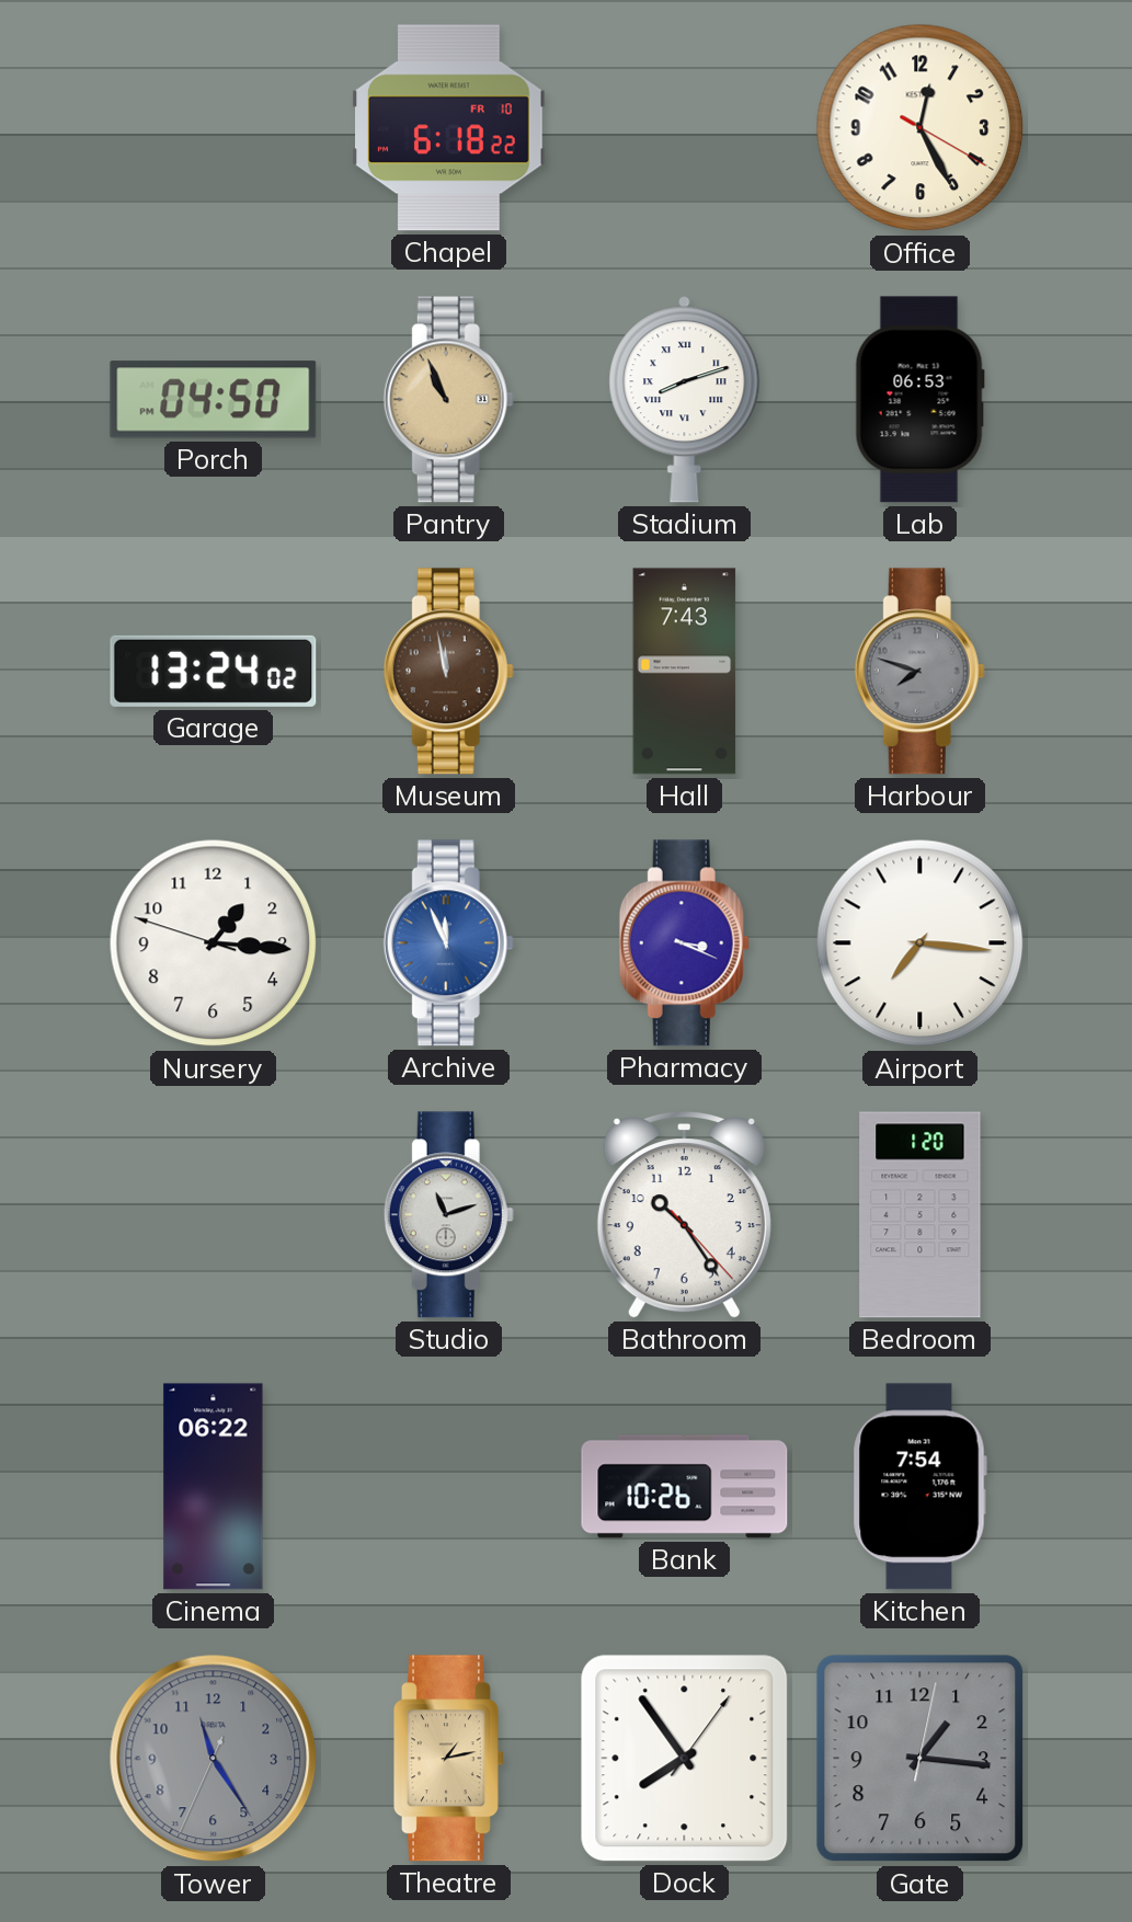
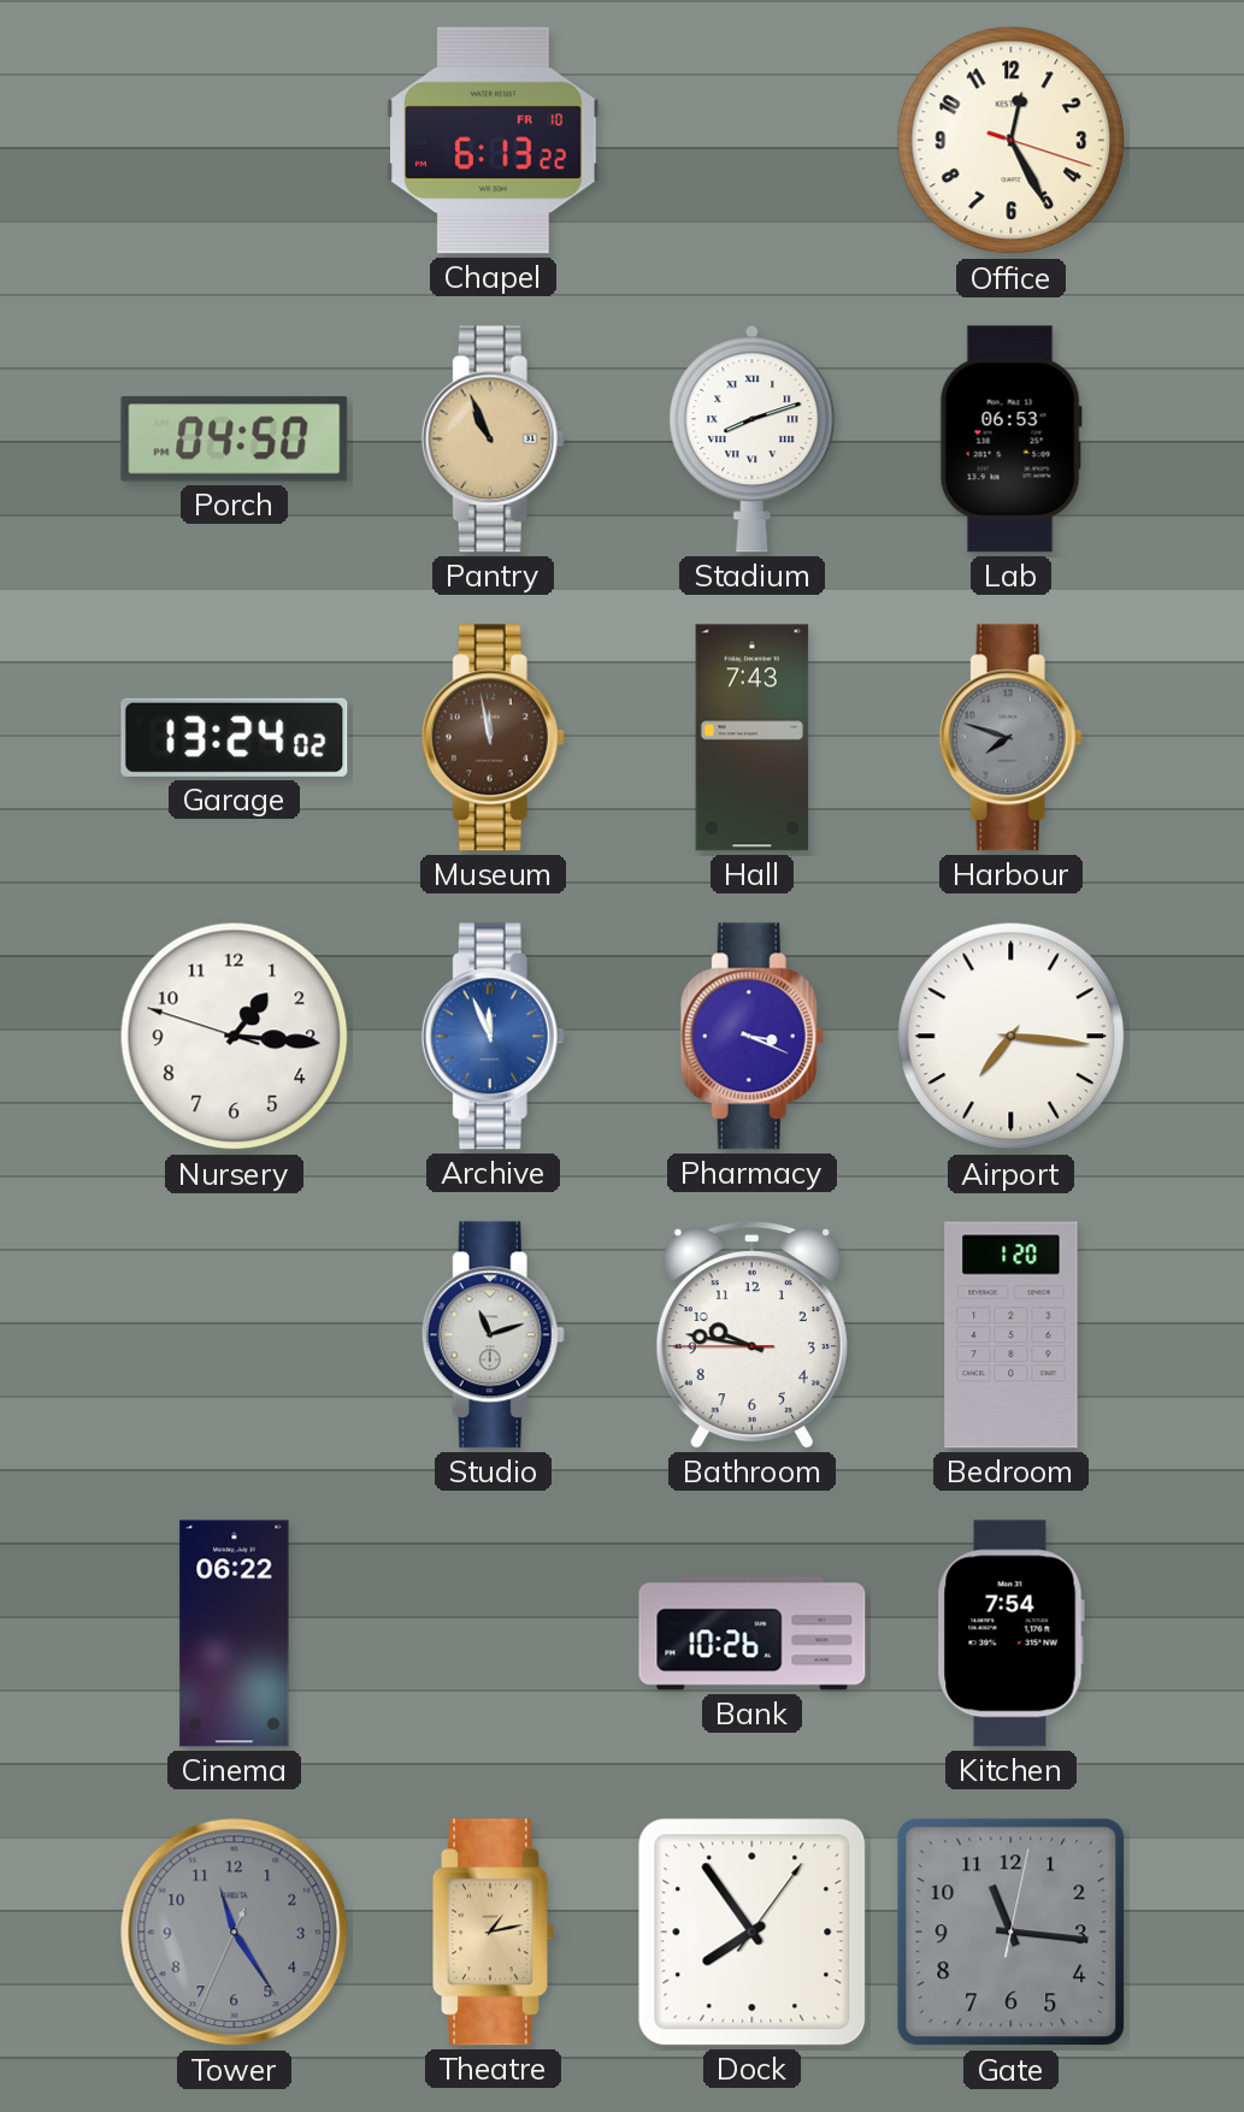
Chapel: 6:18 -> 6:13
Office: 12:25:20 -> 12:25:18
Bathroom: 10:24 -> 9:46
Gate: 1:16 -> 11:16
